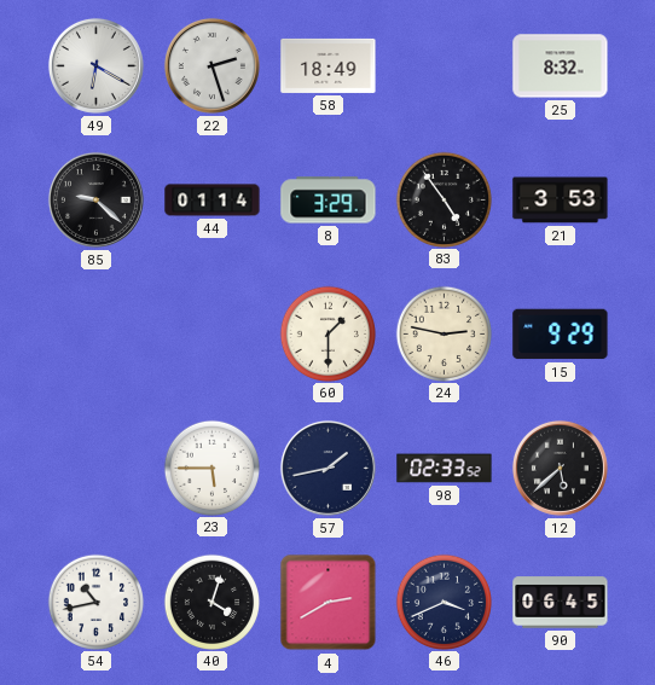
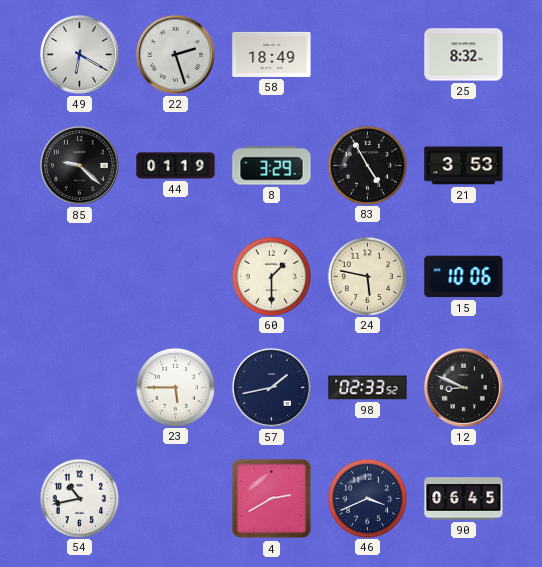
44: 01:14 -> 01:19
83: 4:54 -> 4:55
24: 2:47 -> 5:47
15: 9:29 -> 10:06
12: 5:38 -> 8:49
40: 4:03 -> none
